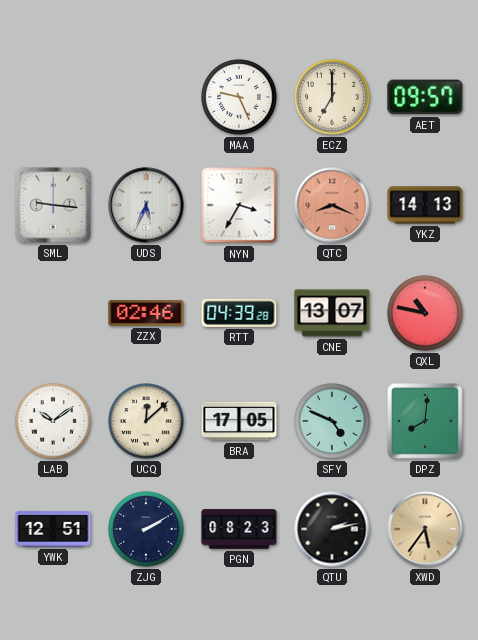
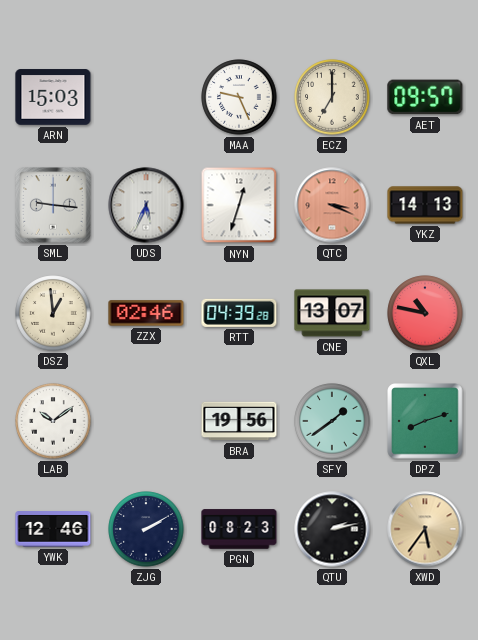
ARN: none -> 15:03
NYN: 3:35 -> 12:33
QTC: 8:19 -> 3:19
DSZ: none -> 12:59
UCQ: 12:08 -> none
BRA: 17:05 -> 19:56
SFY: 4:49 -> 1:39
DPZ: 8:01 -> 8:12
YWK: 12:51 -> 12:46
